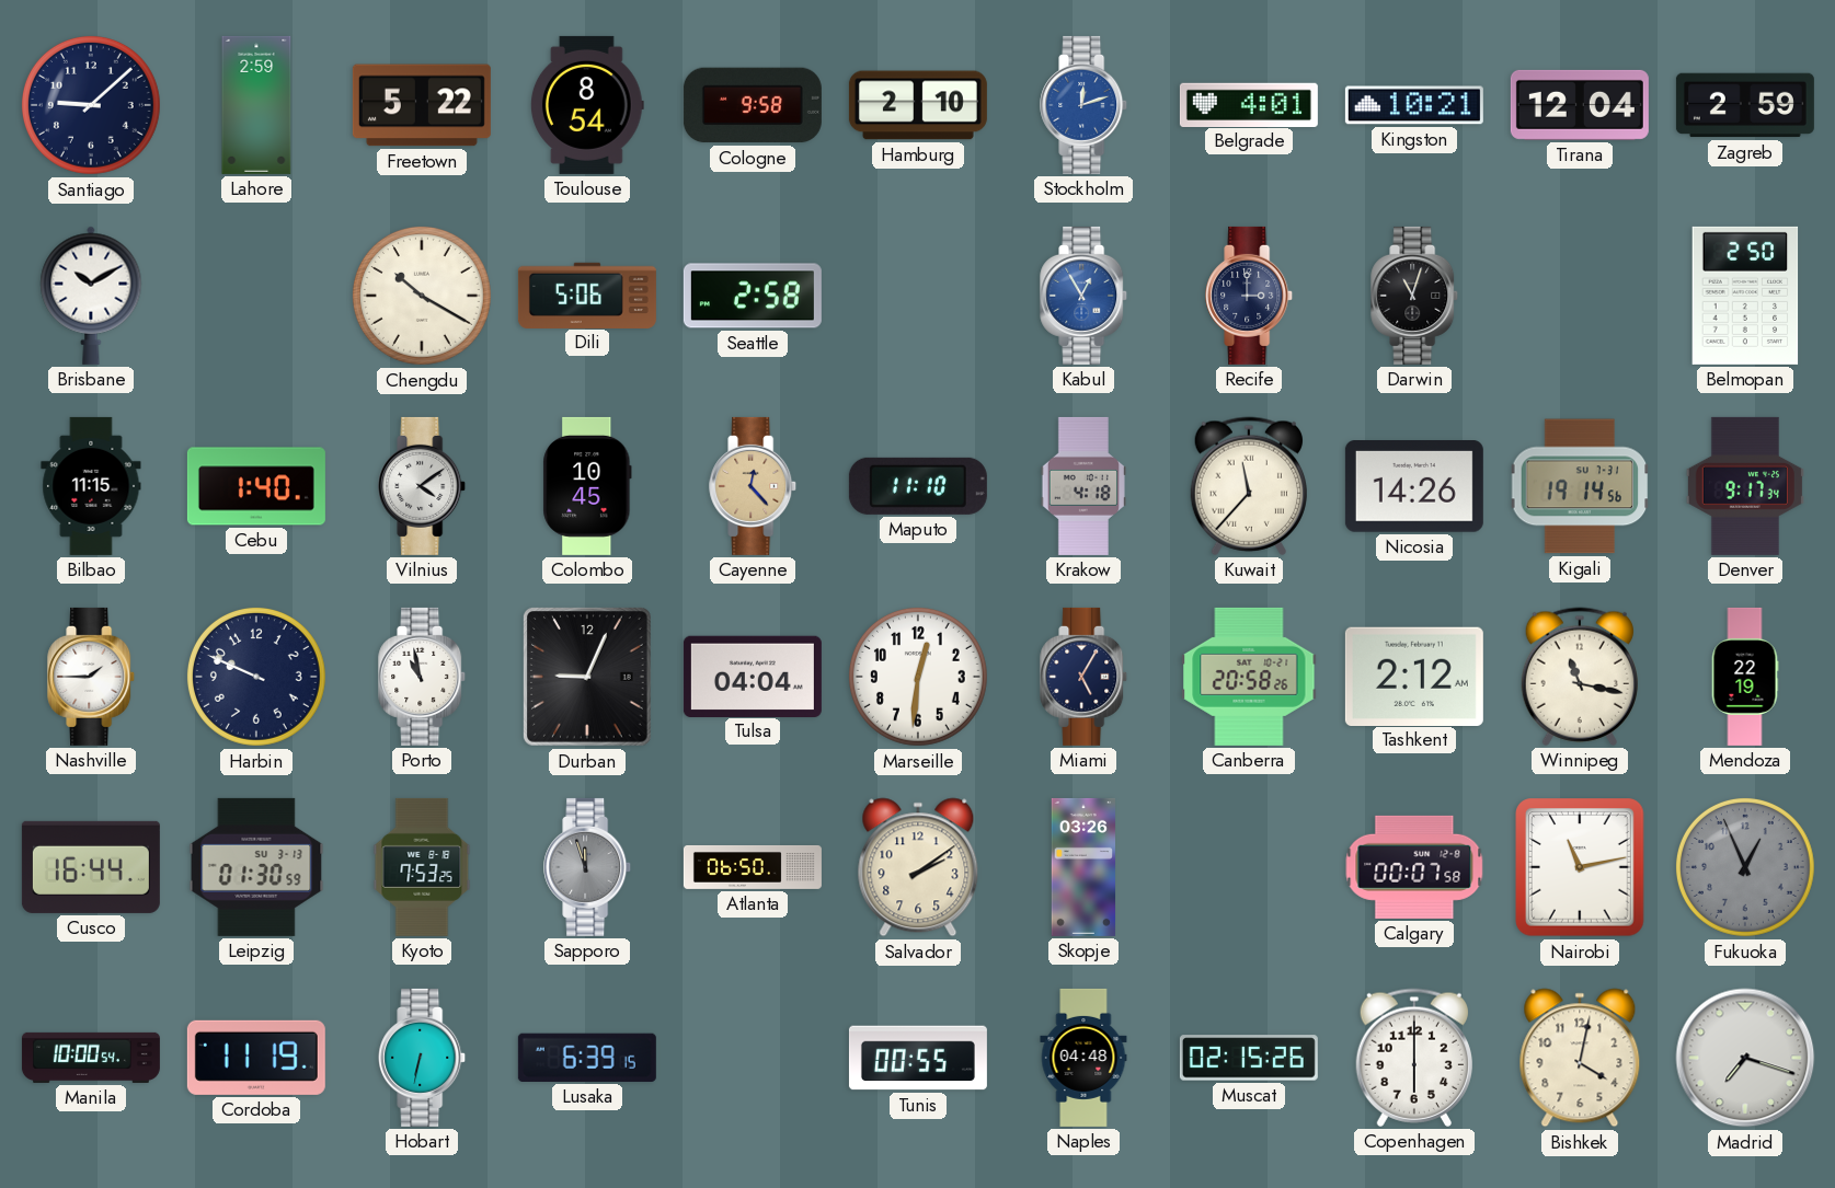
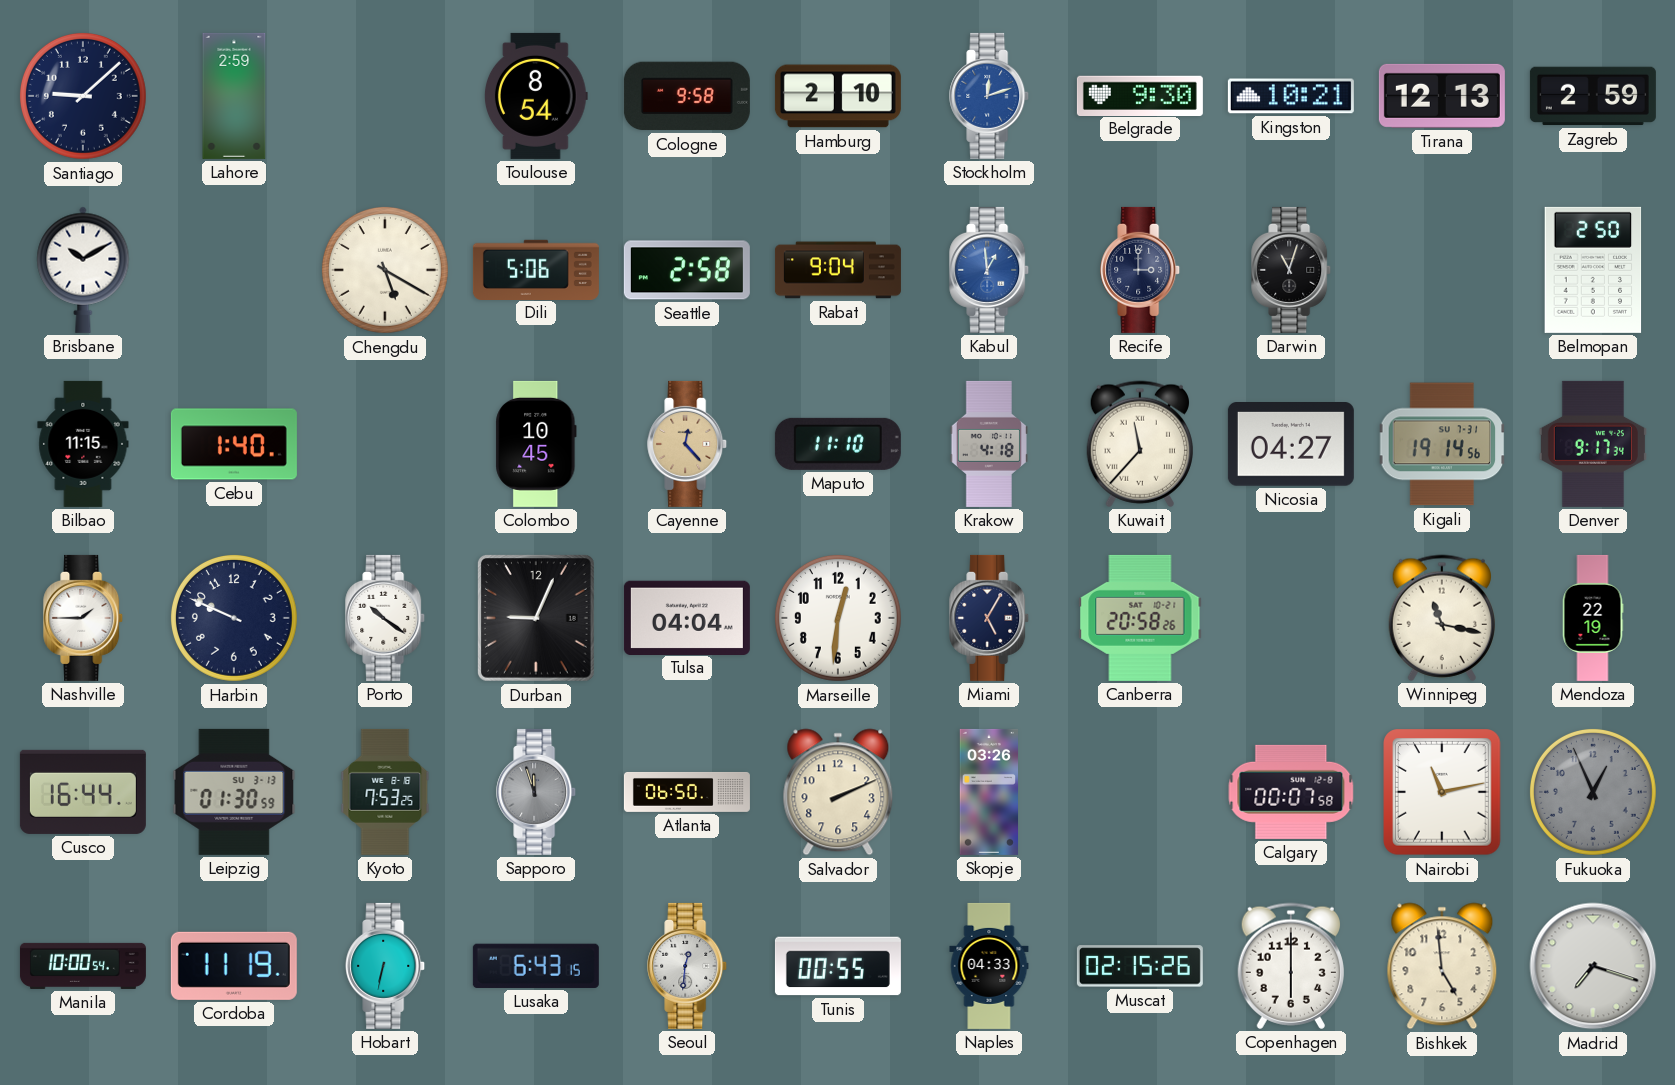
Freetown: 5:22 -> none
Belgrade: 4:01 -> 9:30
Tirana: 12:04 -> 12:13
Chengdu: 10:20 -> 5:20
Rabat: none -> 9:04
Kabul: 12:55 -> 12:59
Vilnius: 4:09 -> none
Nicosia: 14:26 -> 04:27
Porto: 10:58 -> 10:21
Tashkent: 2:12 -> none
Salvador: 2:09 -> 2:11
Lusaka: 6:39 -> 6:43
Seoul: none -> 12:31
Naples: 04:48 -> 04:33
Bishkek: 4:02 -> 4:59
